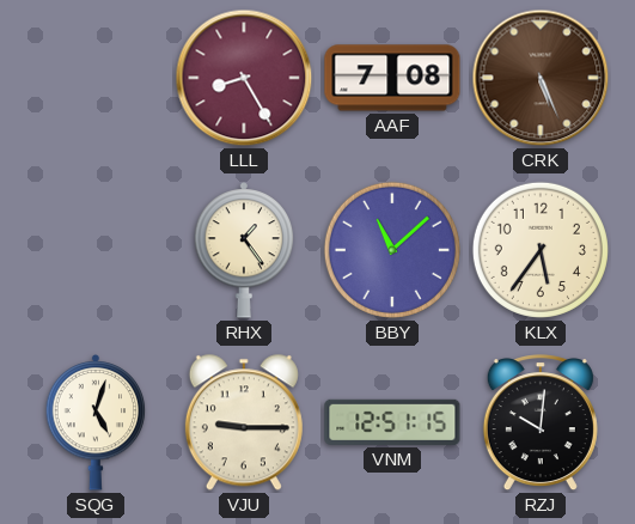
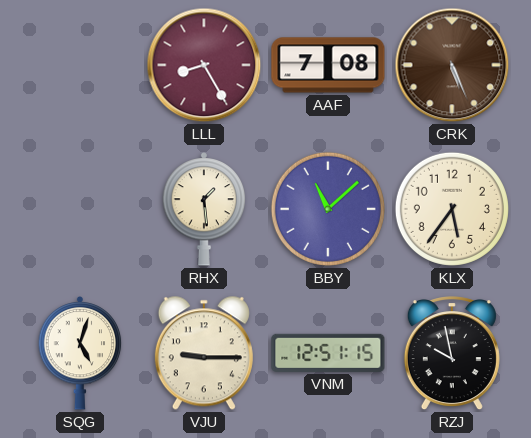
RHX: 1:24 -> 1:29
RZJ: 10:01 -> 9:58
